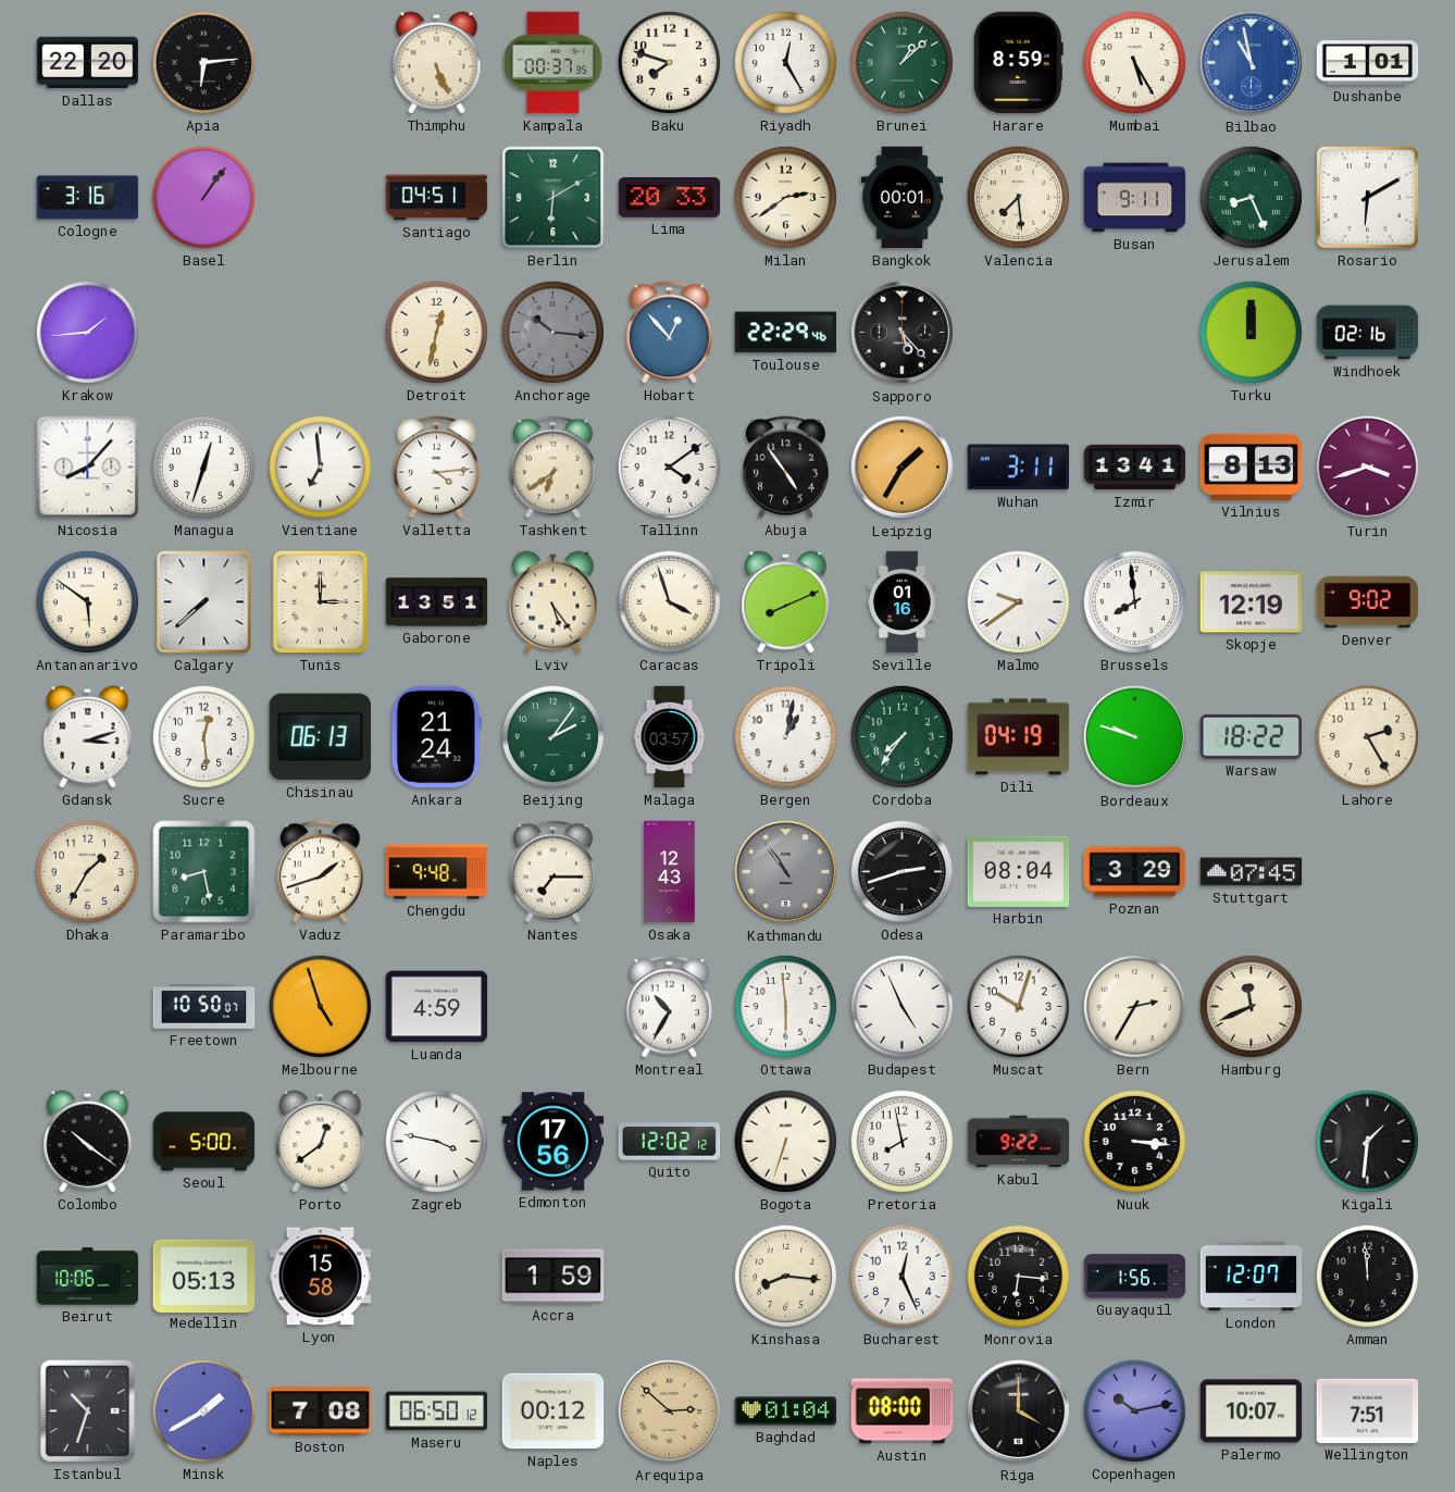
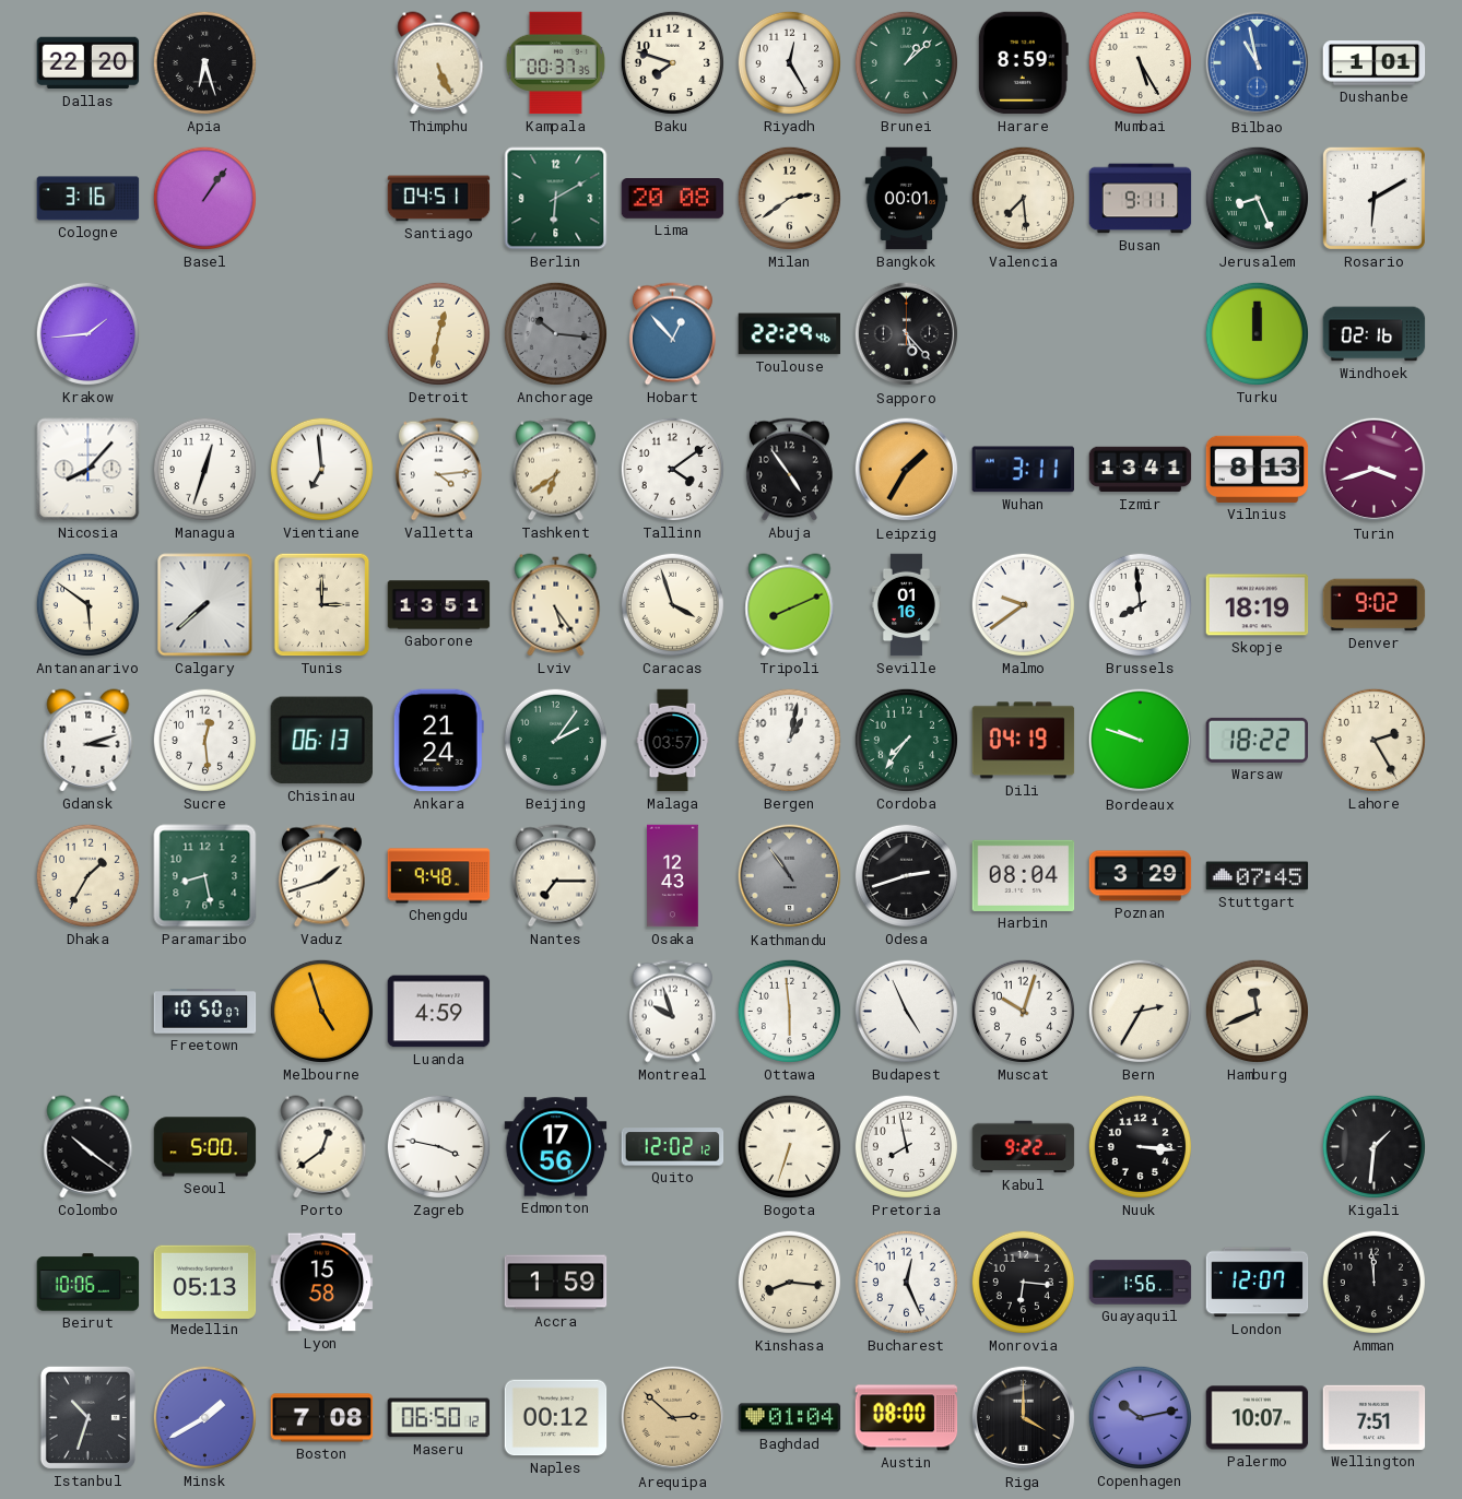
Apia: 6:14 -> 6:27
Lima: 20:33 -> 20:08
Skopje: 12:19 -> 18:19
Montreal: 10:35 -> 9:57
